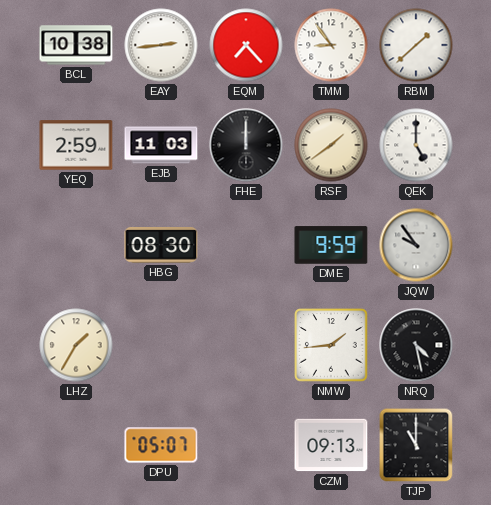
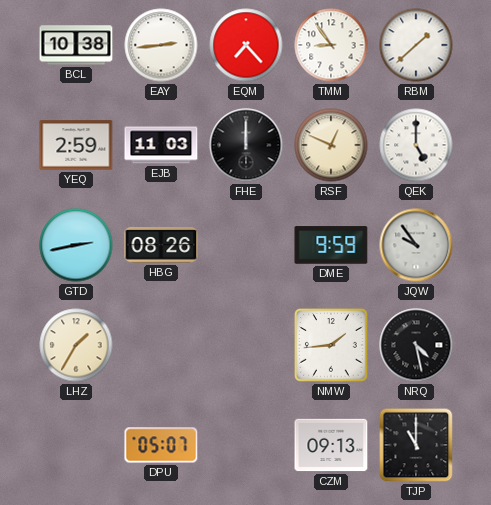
RSF: 1:39 -> 12:49
GTD: none -> 2:43
HBG: 08:30 -> 08:26
